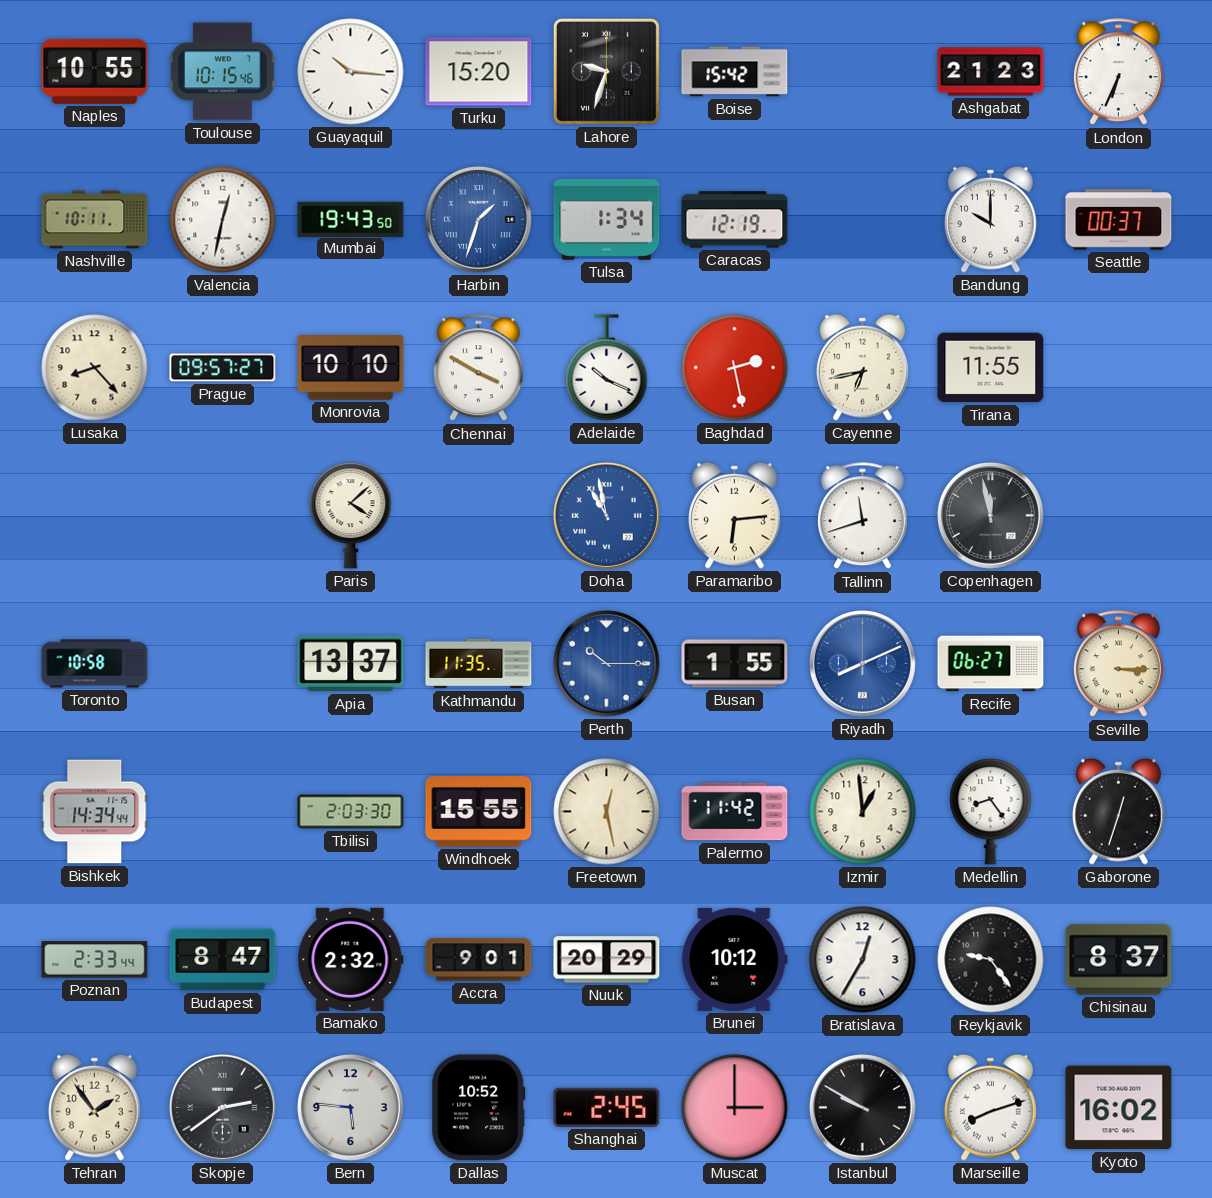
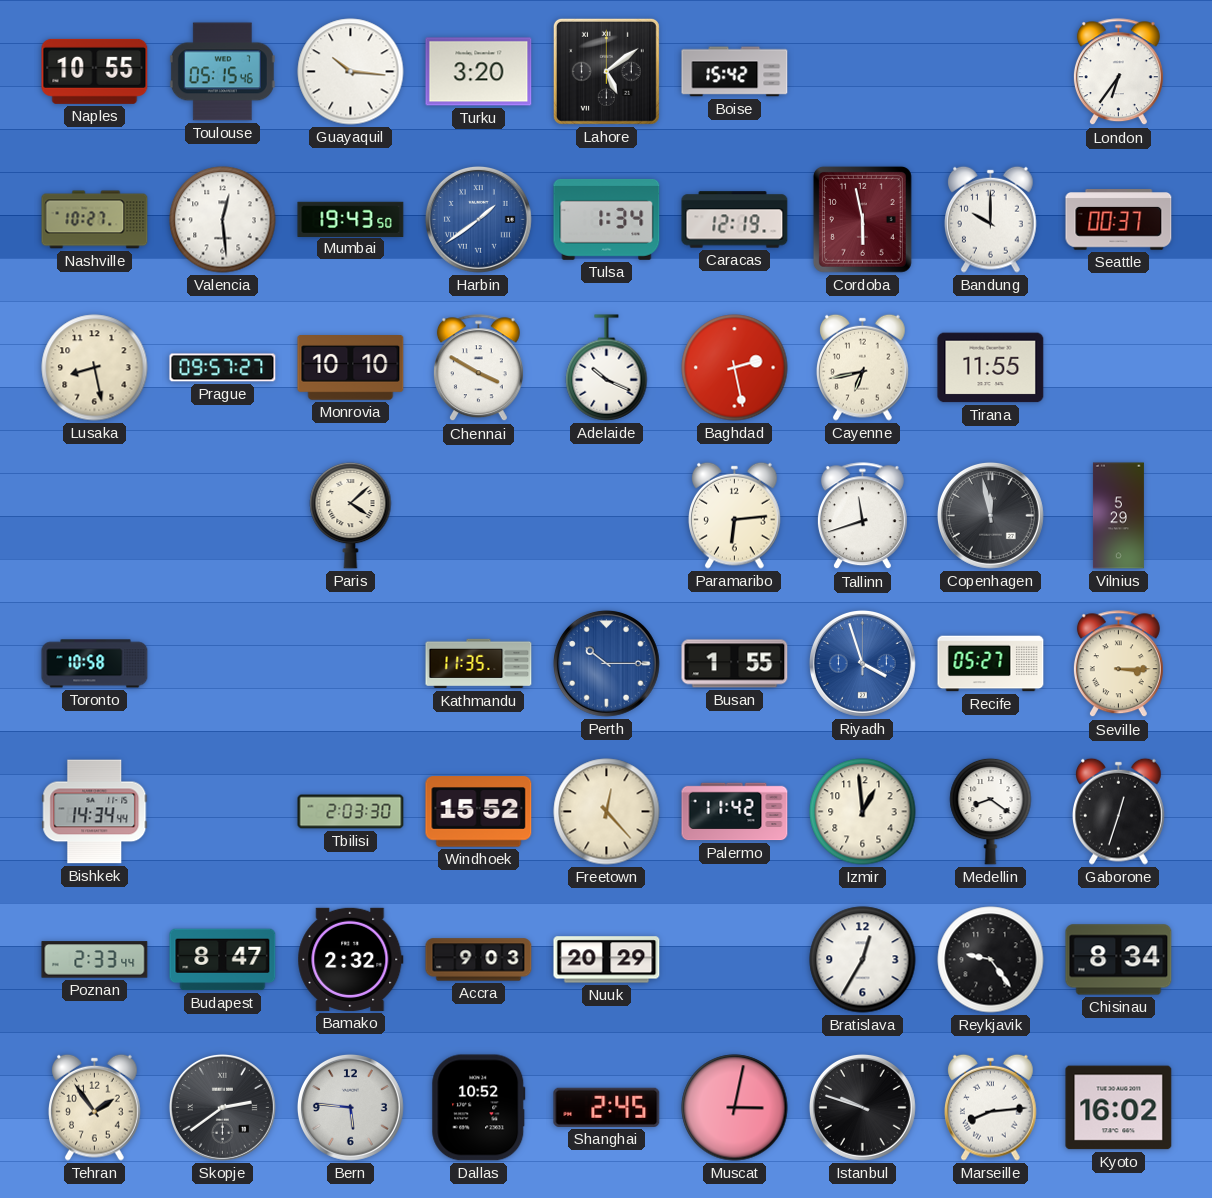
Toulouse: 10:15 -> 05:15
Turku: 15:20 -> 3:20
Lahore: 9:33 -> 5:09
Ashgabat: 21:23 -> none
London: 6:34 -> 6:36
Nashville: 10:11 -> 10:27
Valencia: 12:32 -> 12:29
Harbin: 1:33 -> 1:39
Cordoba: none -> 5:58
Lusaka: 8:23 -> 8:28
Doha: 10:58 -> none
Vilnius: none -> 5:29
Apia: 13:37 -> none
Riyadh: 8:11 -> 3:57
Recife: 06:27 -> 05:27
Windhoek: 15:55 -> 15:52
Freetown: 12:28 -> 12:23
Medellin: 8:24 -> 8:21
Accra: 9:01 -> 9:03
Brunei: 10:12 -> none
Chisinau: 8:37 -> 8:34
Muscat: 3:00 -> 3:02
Istanbul: 9:50 -> 9:48
Marseille: 8:12 -> 8:14
